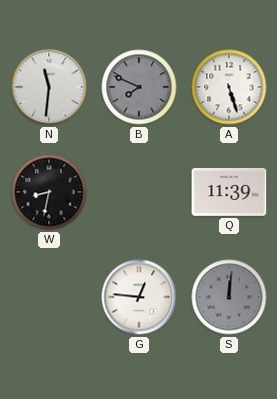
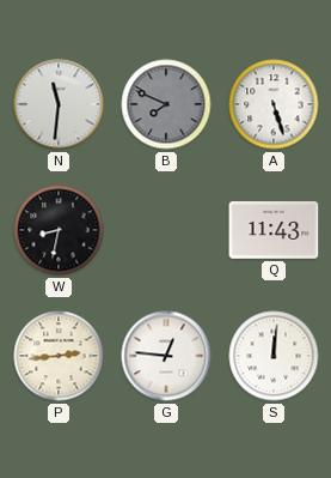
Q: 11:39 -> 11:43
P: none -> 2:44
S dial: grey -> white
